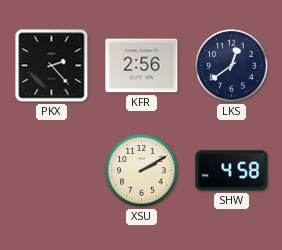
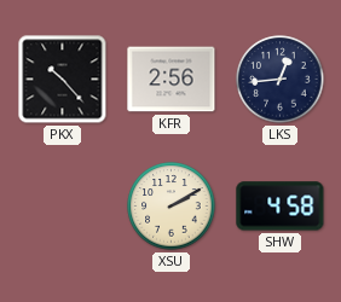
PKX: 2:23 -> 10:23
LKS: 12:39 -> 12:44
